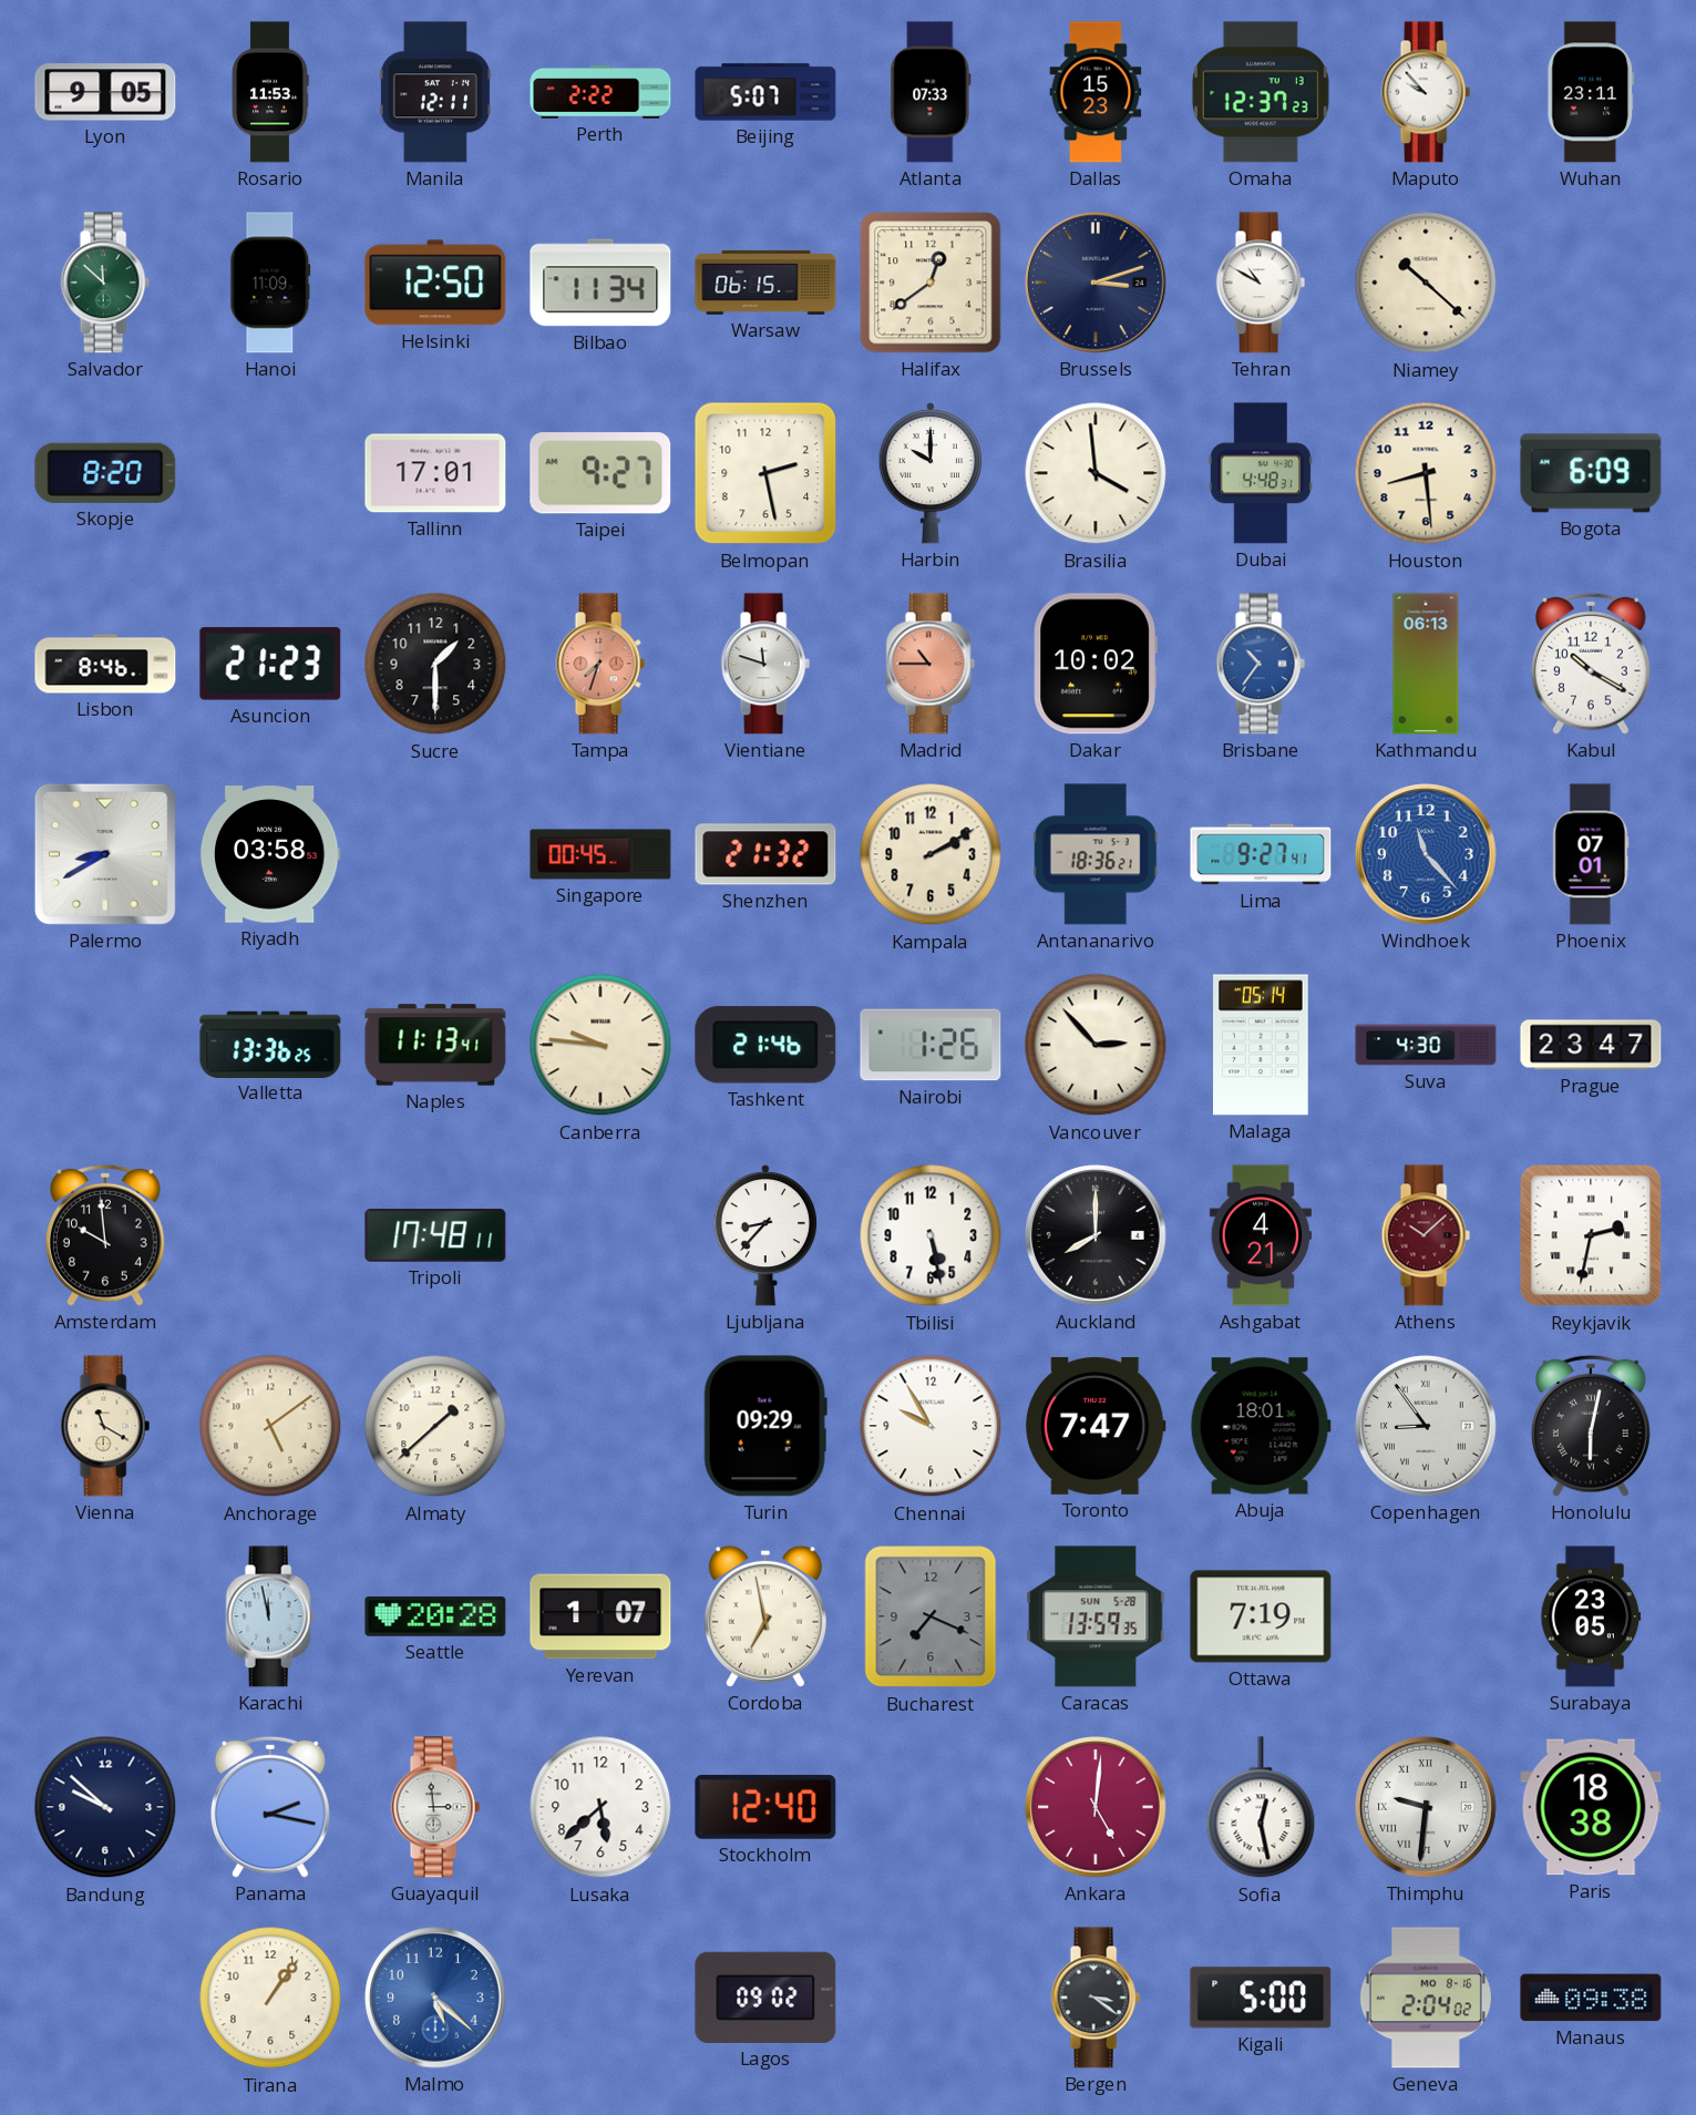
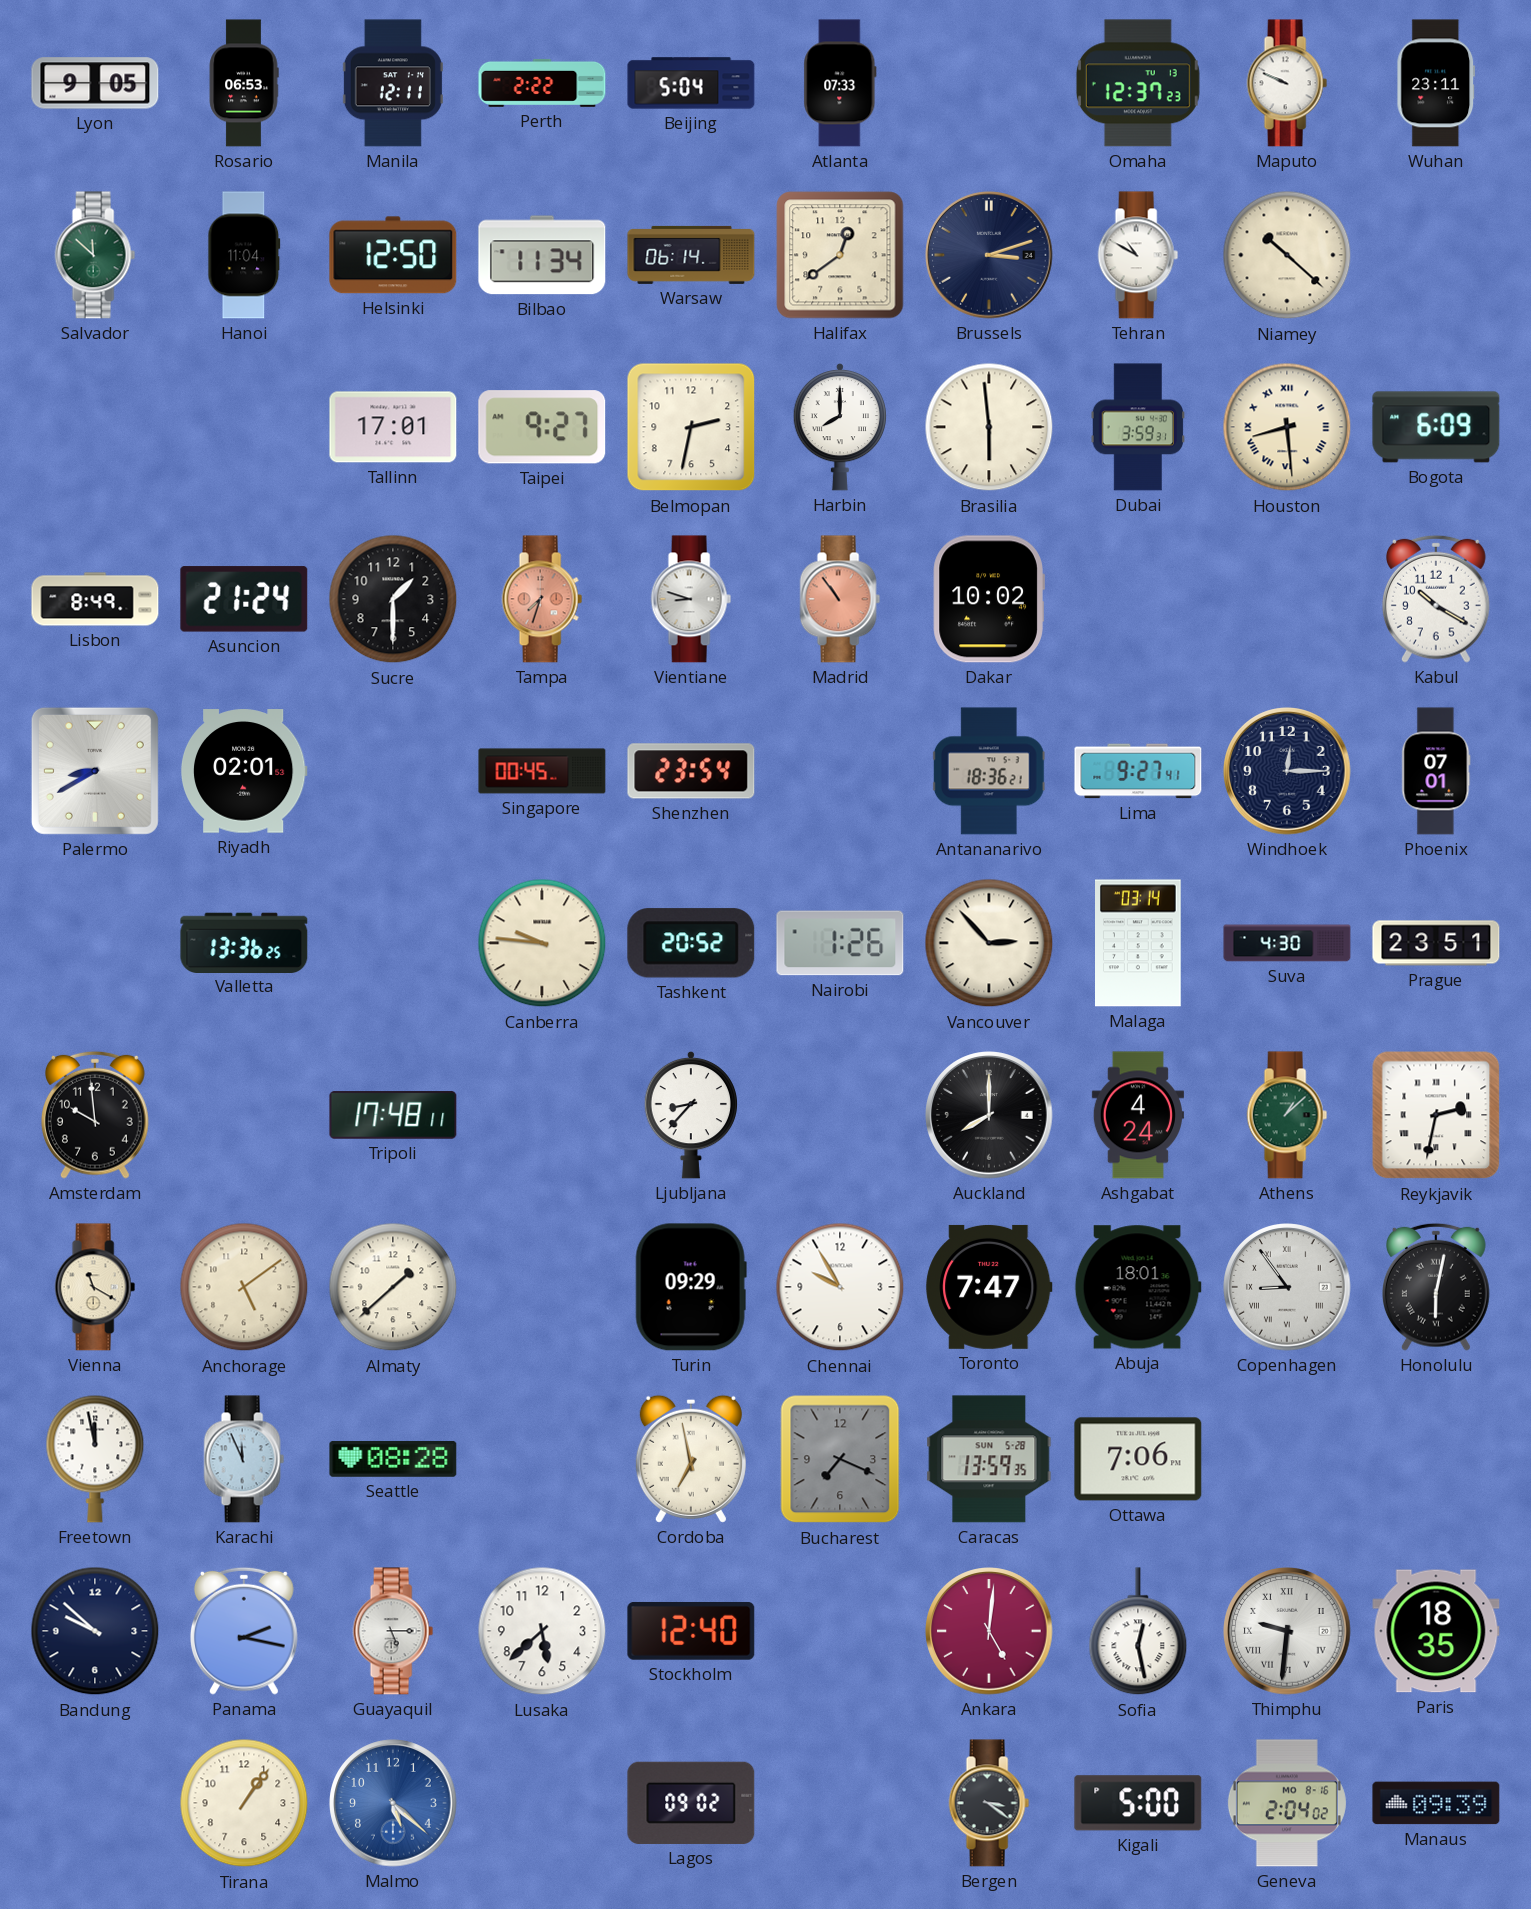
Rosario: 11:53 -> 06:53
Beijing: 5:07 -> 5:04
Dallas: 15:23 -> none
Maputo: 9:53 -> 9:49
Hanoi: 11:09 -> 11:04
Warsaw: 06:15 -> 06:14
Skopje: 8:20 -> none
Belmopan: 2:28 -> 2:32
Harbin: 10:00 -> 8:00
Brasilia: 3:59 -> 5:59
Dubai: 4:48 -> 3:59
Houston numerals: Arabic -> Roman
Lisbon: 8:46 -> 8:49
Asuncion: 21:23 -> 21:24
Vientiane: 11:48 -> 8:48
Madrid: 10:45 -> 10:54
Brisbane: 10:36 -> none
Kathmandu: 06:13 -> none
Riyadh: 03:58 -> 02:01
Shenzhen: 21:32 -> 23:54
Kampala: 2:10 -> none
Windhoek: 11:23 -> 12:15
Windhoek dial: blue -> navy
Naples: 11:13 -> none
Tashkent: 21:46 -> 20:52
Malaga: 05:14 -> 03:14
Prague: 23:47 -> 23:51
Tbilisi: 5:28 -> none
Ashgabat: 4:21 -> 4:24
Athens: 10:08 -> 1:08
Athens dial: burgundy -> green
Freetown: none -> 11:58
Karachi: 11:58 -> 11:56
Seattle: 20:28 -> 08:28
Yerevan: 1:07 -> none
Ottawa: 7:19 -> 7:06
Surabaya: 23:05 -> none
Guayaquil: 2:59 -> 5:15
Paris: 18:38 -> 18:35
Manaus: 09:38 -> 09:39
